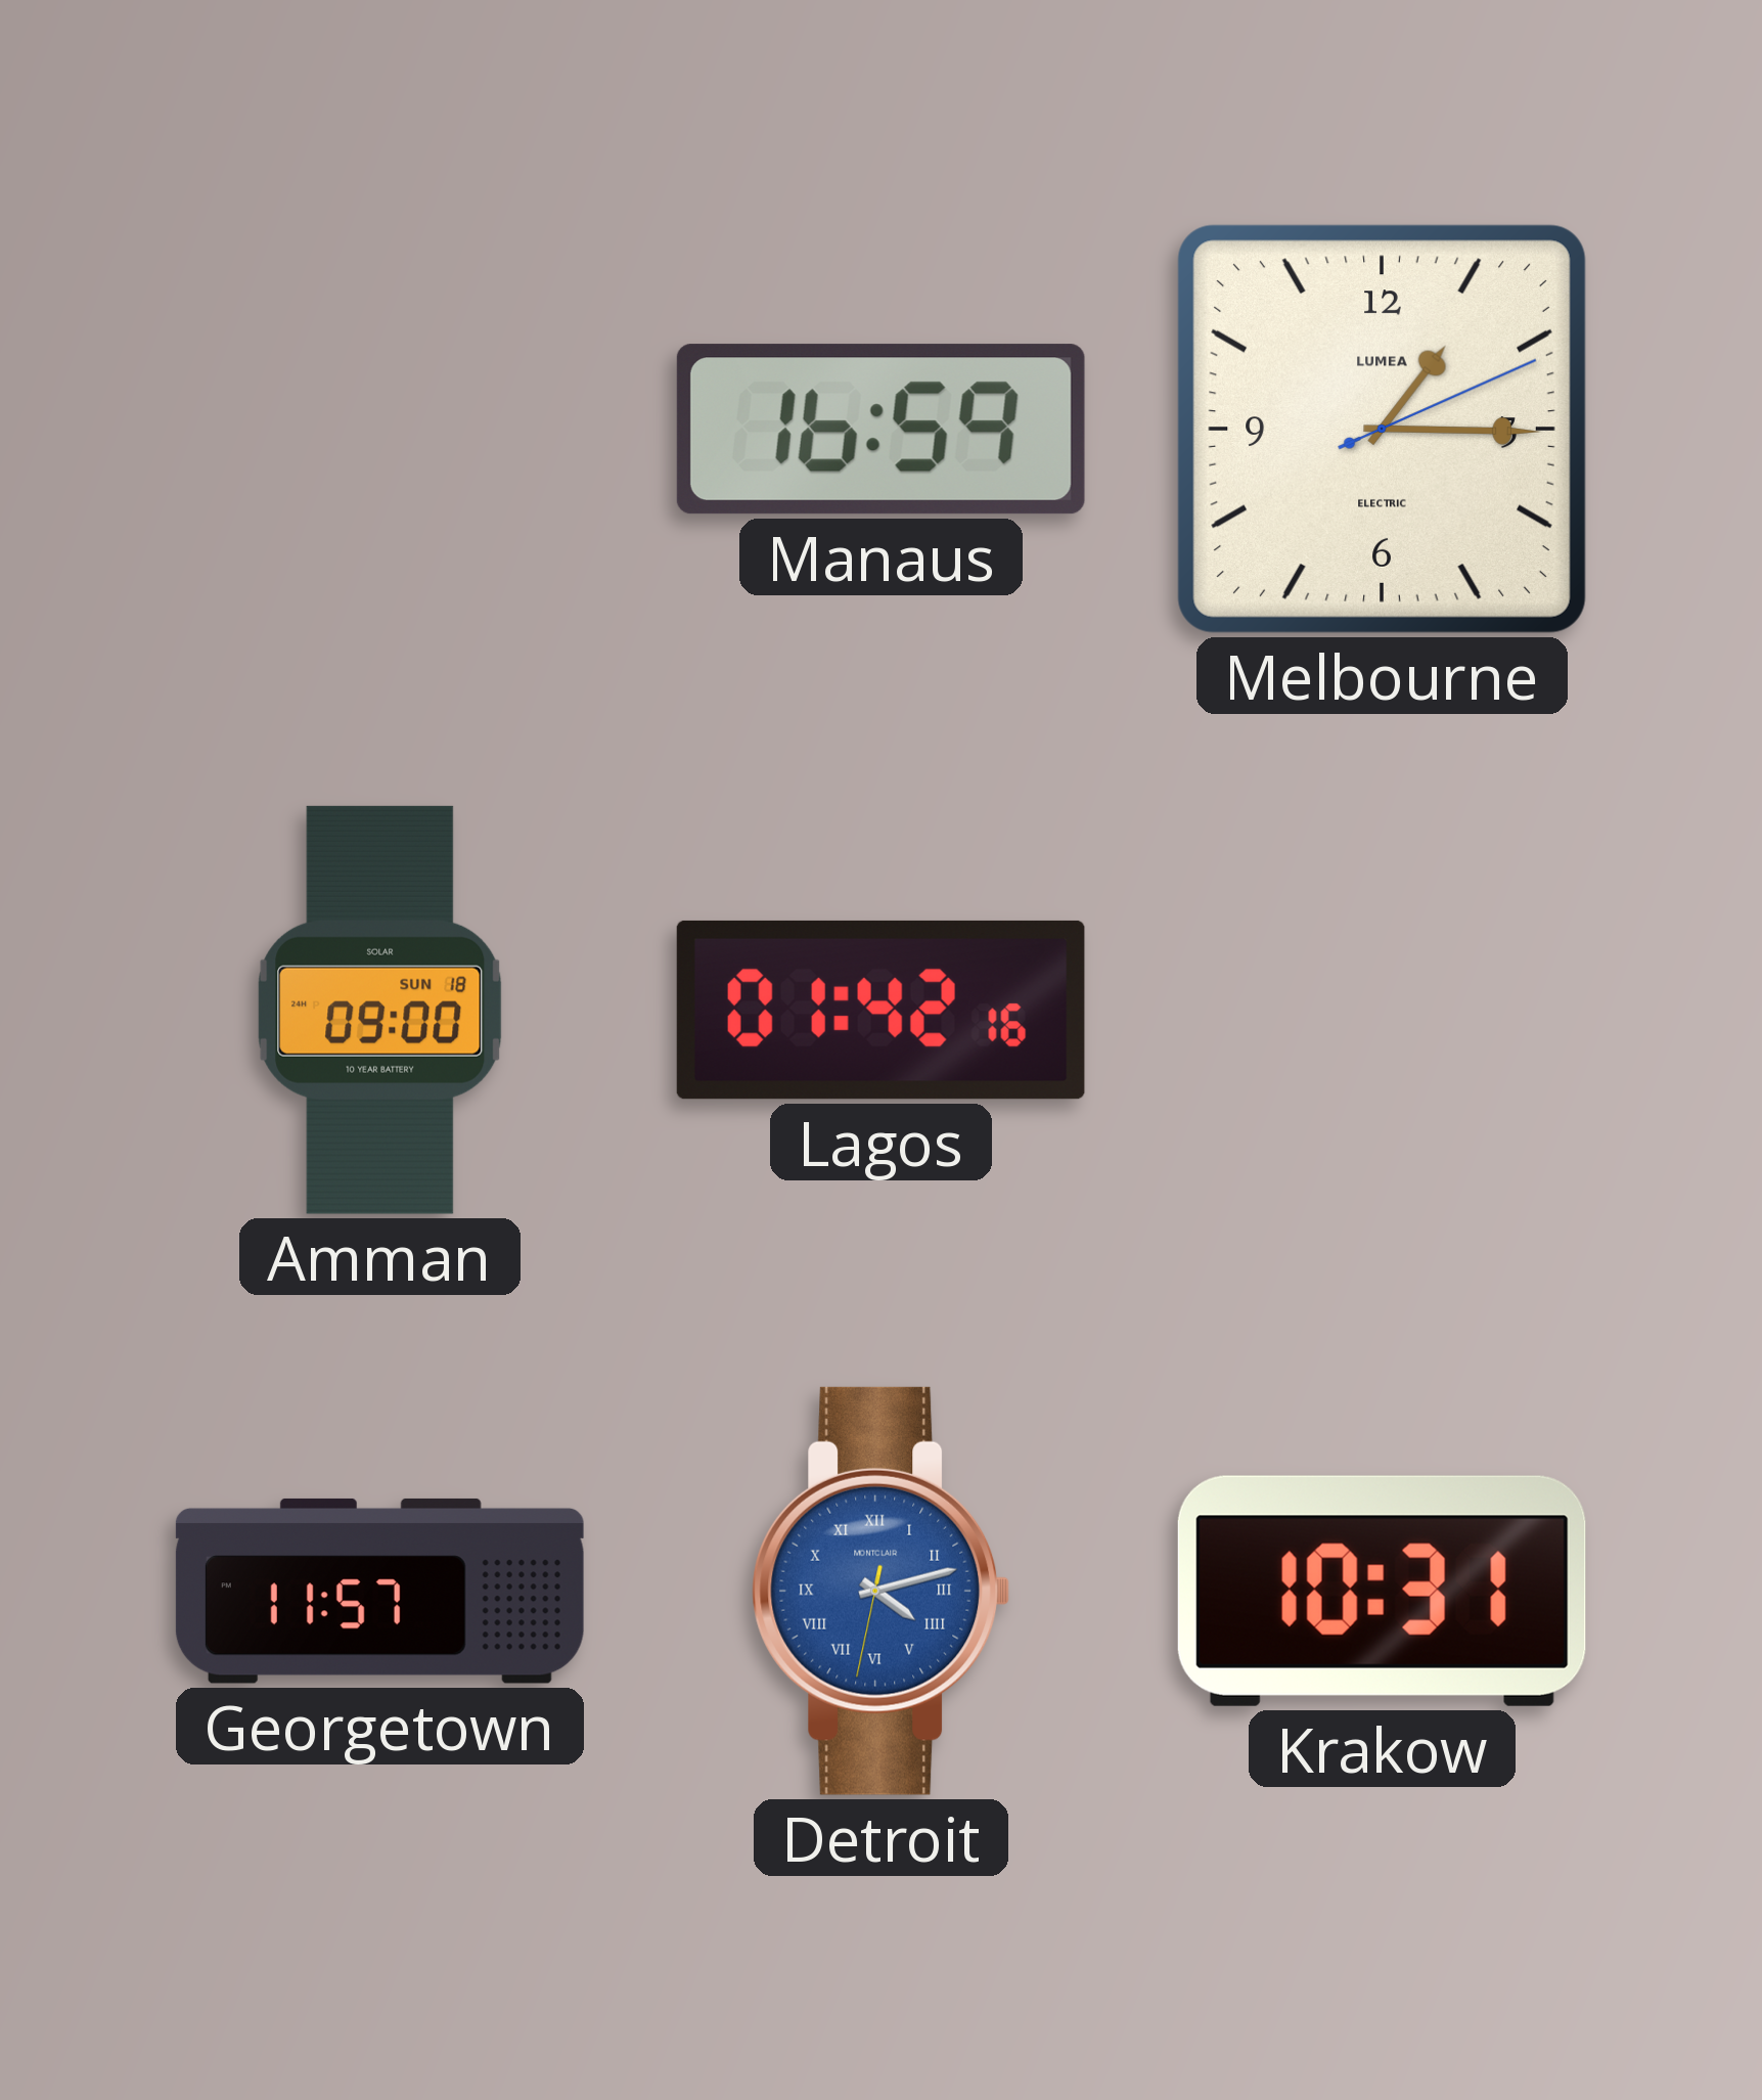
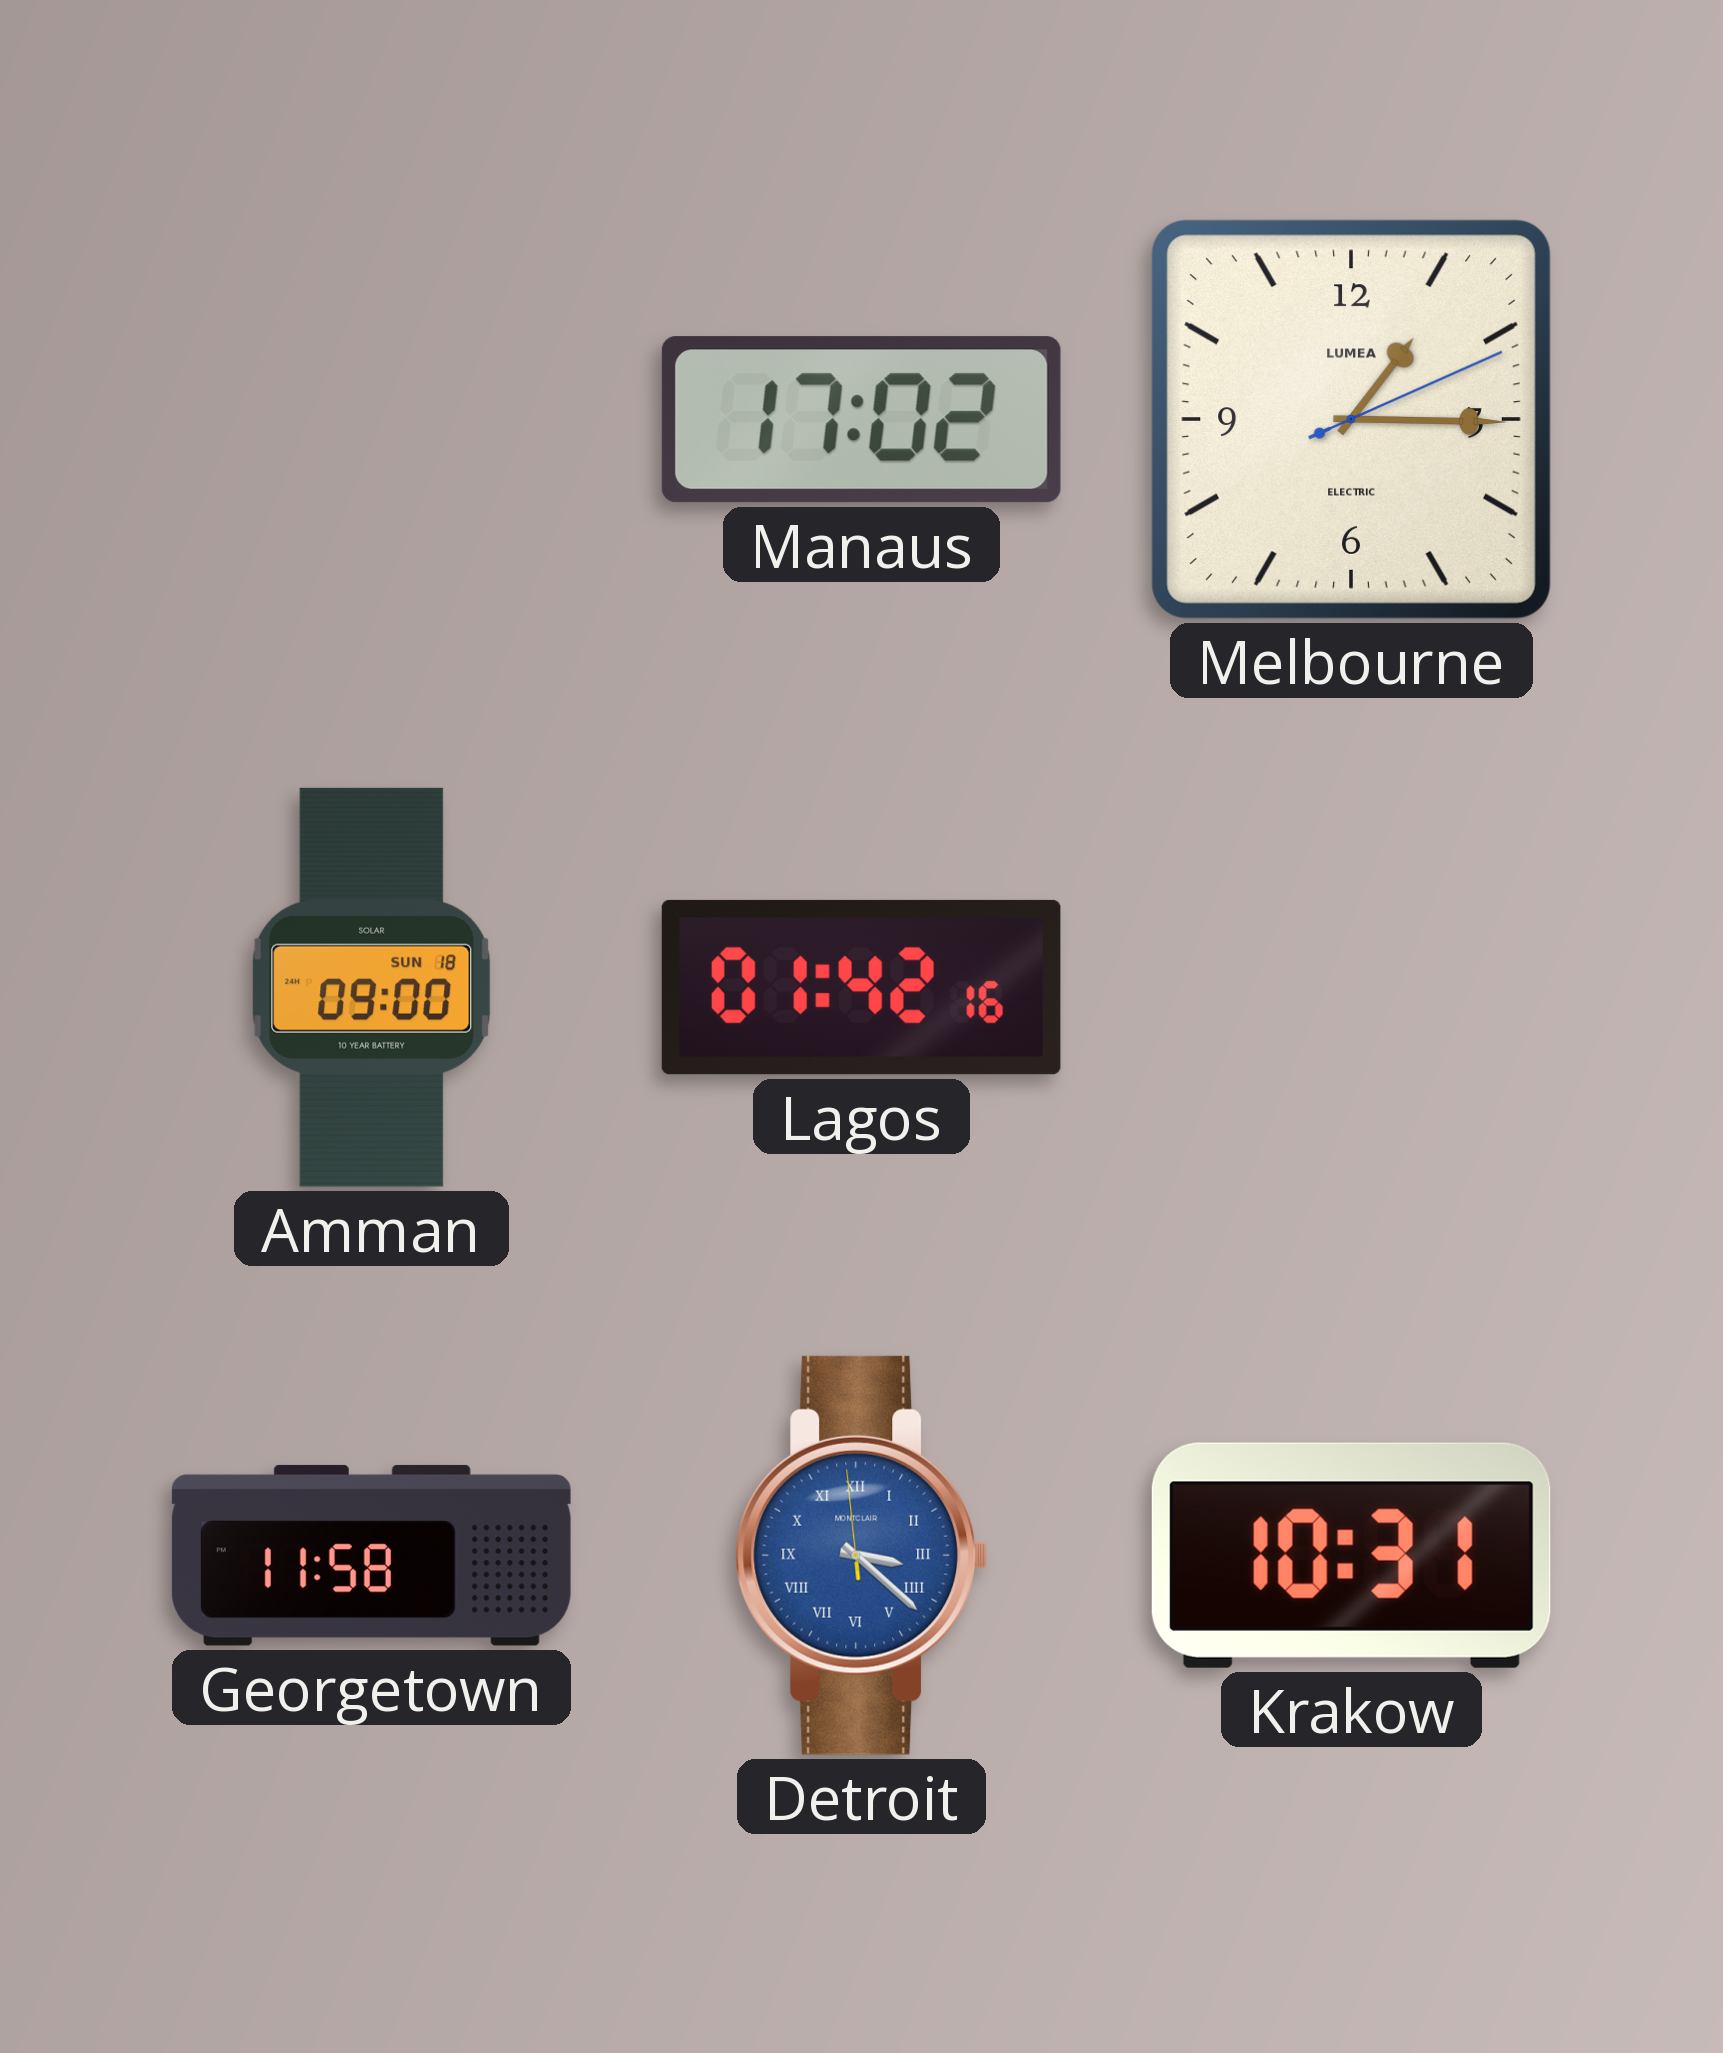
Manaus: 16:59 -> 17:02
Georgetown: 11:57 -> 11:58
Detroit: 4:12 -> 3:21
